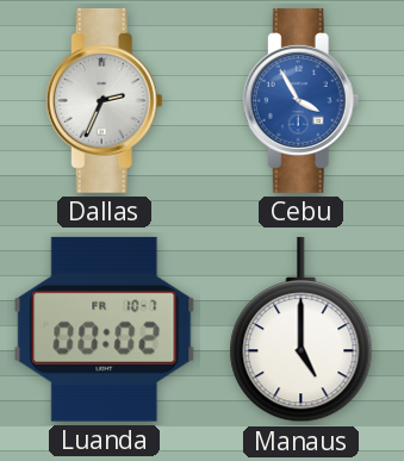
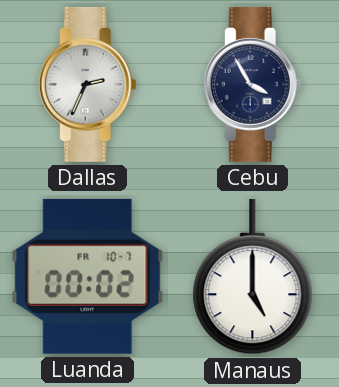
Cebu dial: blue -> navy
